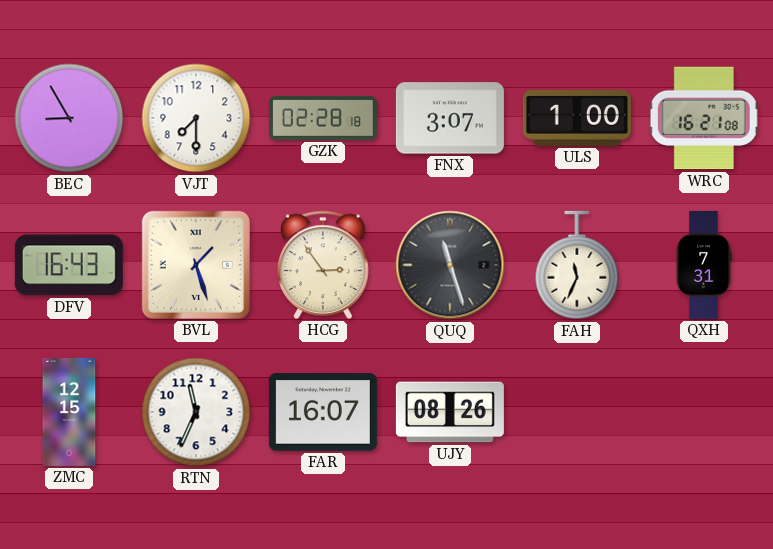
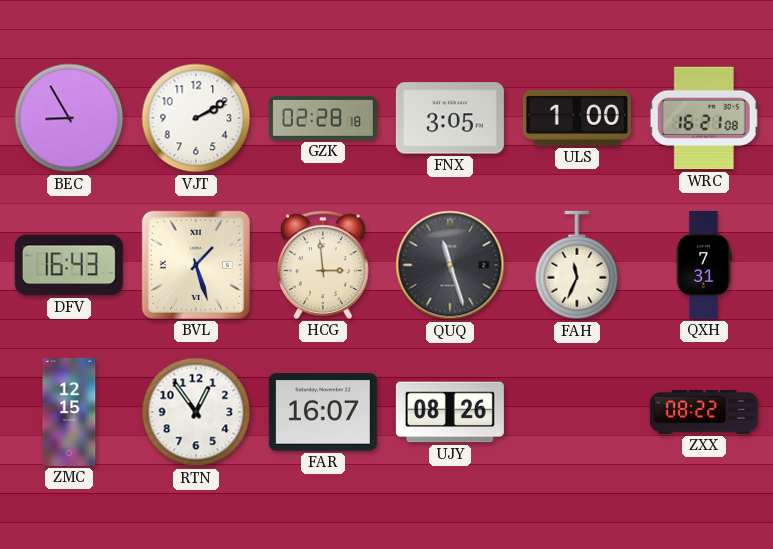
VJT: 7:30 -> 2:10
FNX: 3:07 -> 3:05
HCG: 2:54 -> 2:59
RTN: 11:34 -> 12:54
ZXX: none -> 08:22
